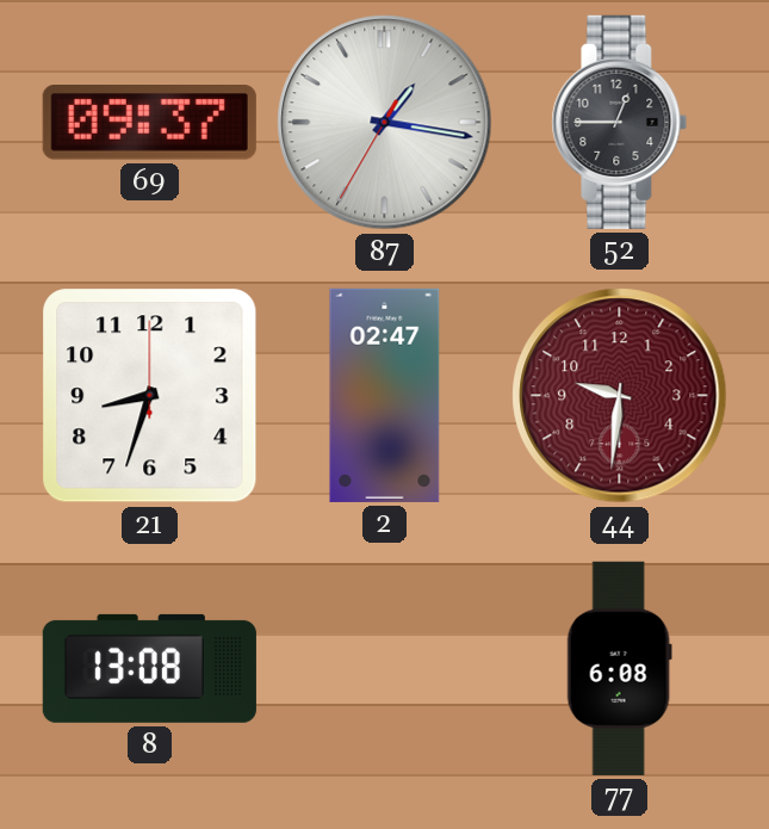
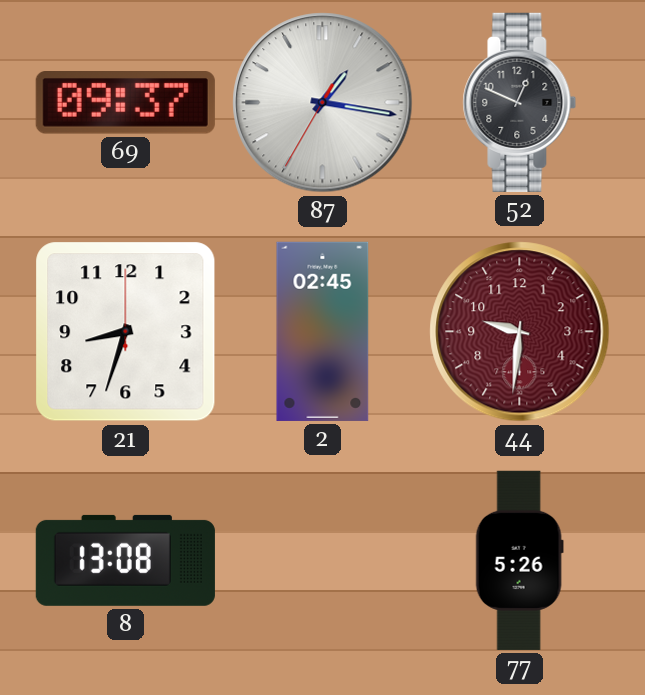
52: 12:45 -> 12:49
2: 02:47 -> 02:45
77: 6:08 -> 5:26
